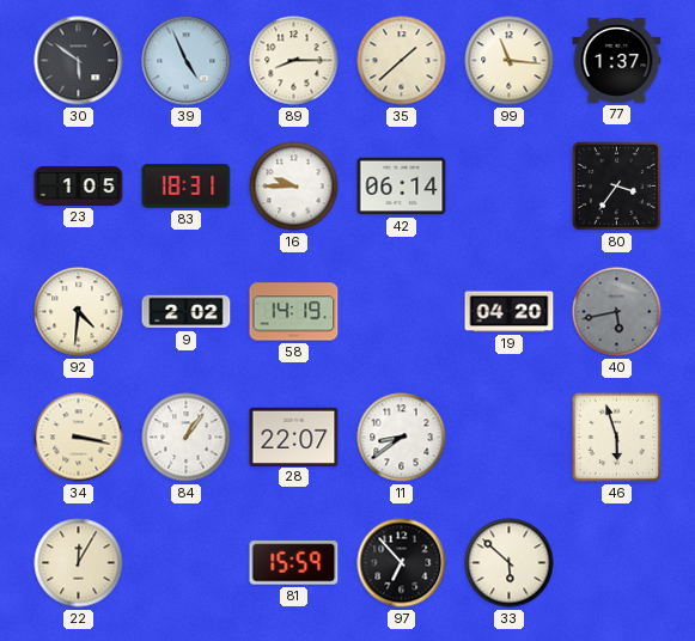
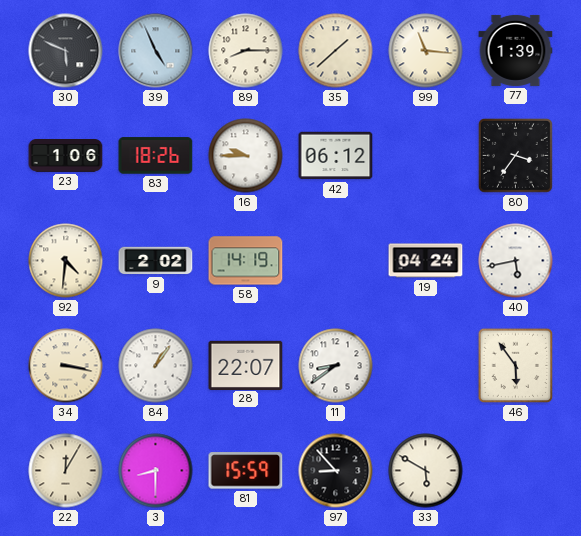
30: 5:51 -> 5:49
77: 1:37 -> 1:39
23: 1:05 -> 1:06
83: 18:31 -> 18:26
42: 06:14 -> 06:12
19: 04:20 -> 04:24
40 dial: grey -> white
46: 5:57 -> 5:54
3: none -> 8:30
97: 6:53 -> 8:53
33: 5:52 -> 5:50
